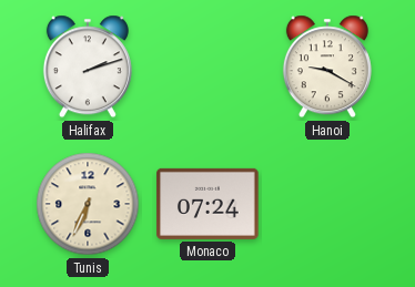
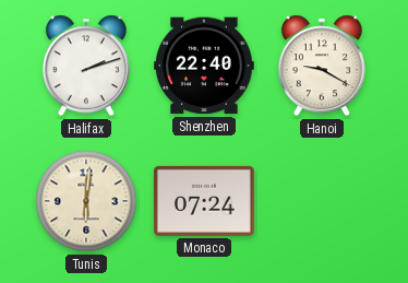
Shenzhen: none -> 22:40
Tunis: 6:34 -> 6:01
